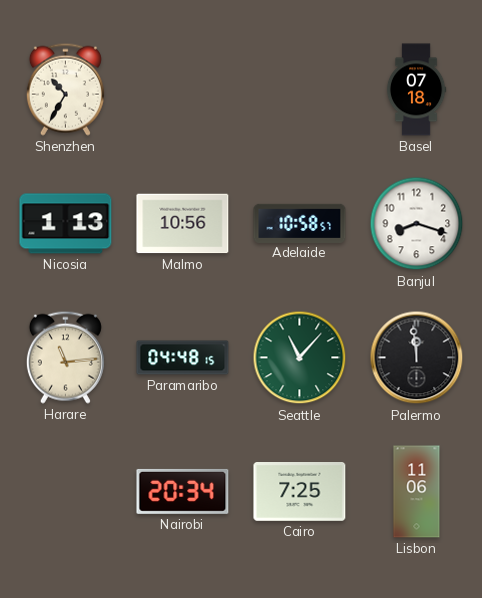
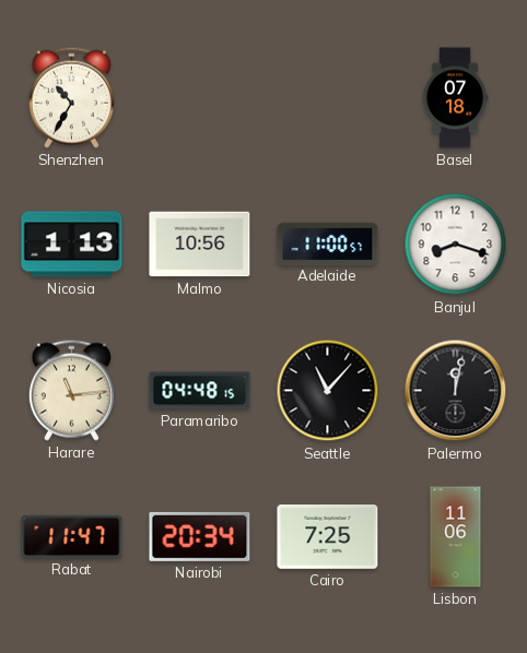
Adelaide: 10:58 -> 11:00
Seattle dial: green -> black
Palermo: 11:59 -> 12:02
Rabat: none -> 11:47
